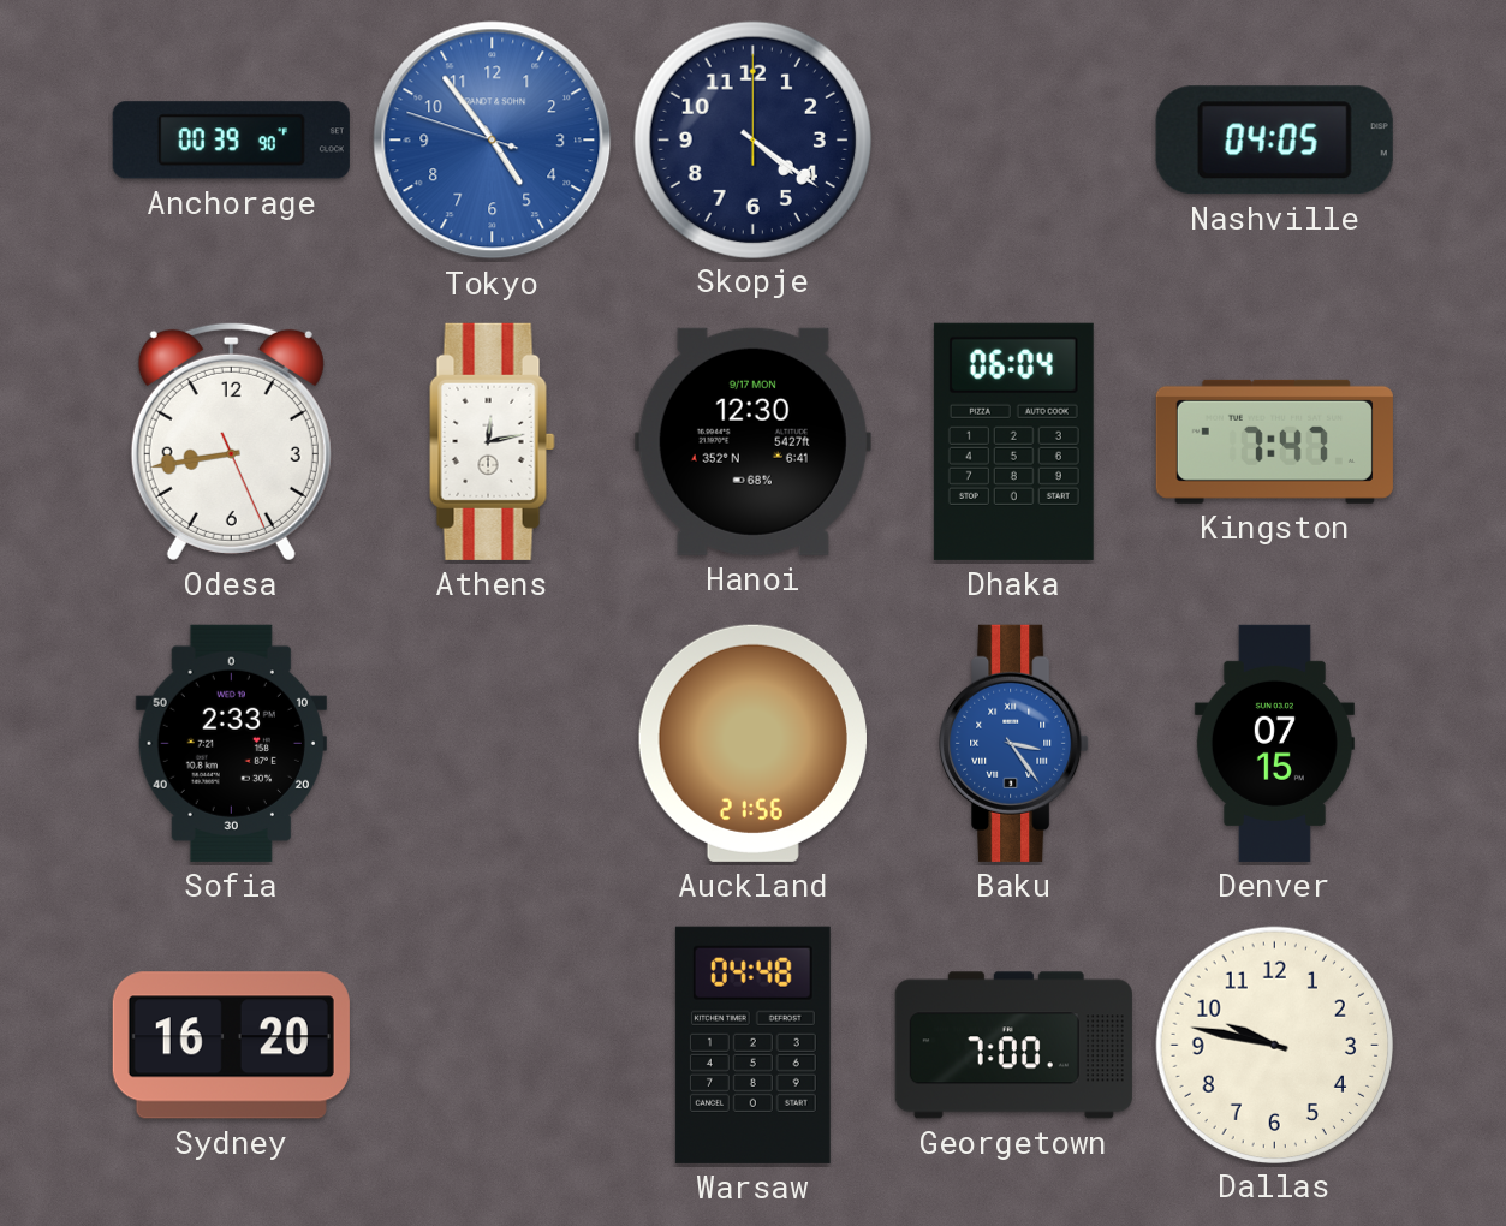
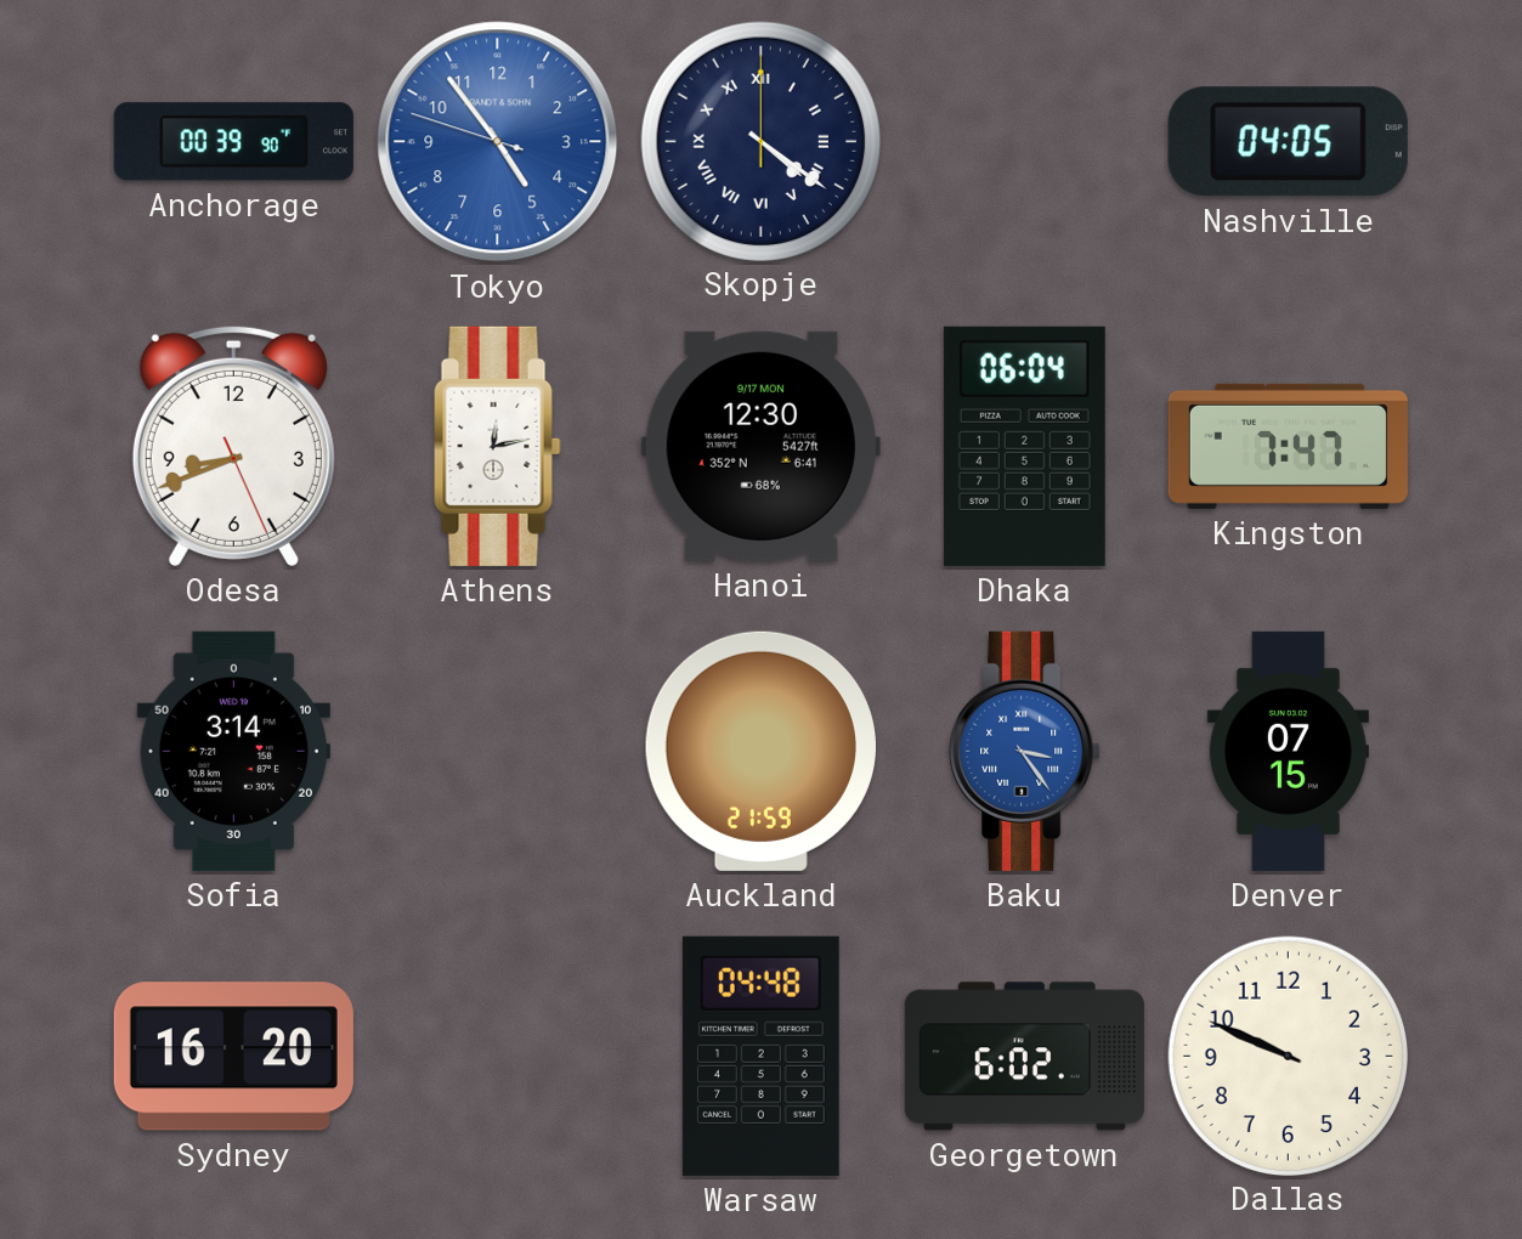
Skopje numerals: Arabic -> Roman
Odesa: 8:43 -> 8:41
Sofia: 2:33 -> 3:14
Auckland: 21:56 -> 21:59
Georgetown: 7:00 -> 6:02
Dallas: 9:47 -> 9:49
